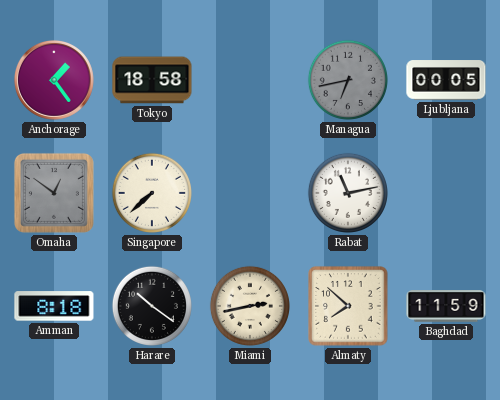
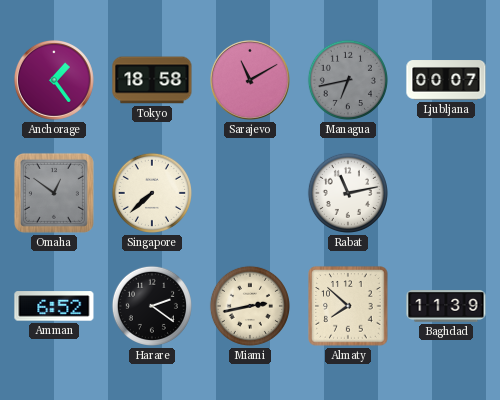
Sarajevo: none -> 11:10
Ljubljana: 00:05 -> 00:07
Amman: 8:18 -> 6:52
Harare: 10:21 -> 2:21
Baghdad: 11:59 -> 11:39
